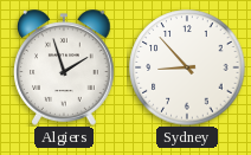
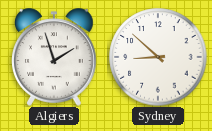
Sydney: 8:53 -> 8:52
